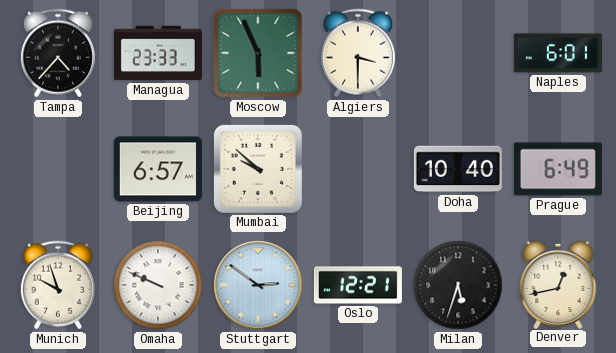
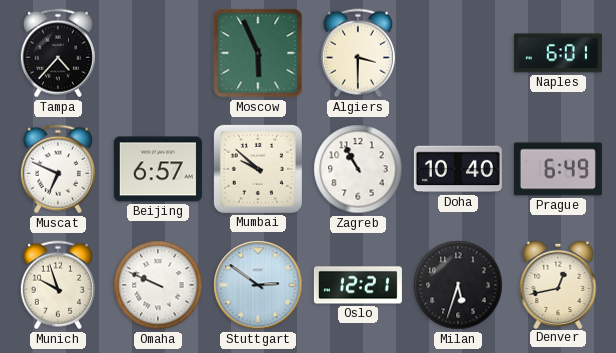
Managua: 23:33 -> none
Muscat: none -> 6:49
Zagreb: none -> 10:55
